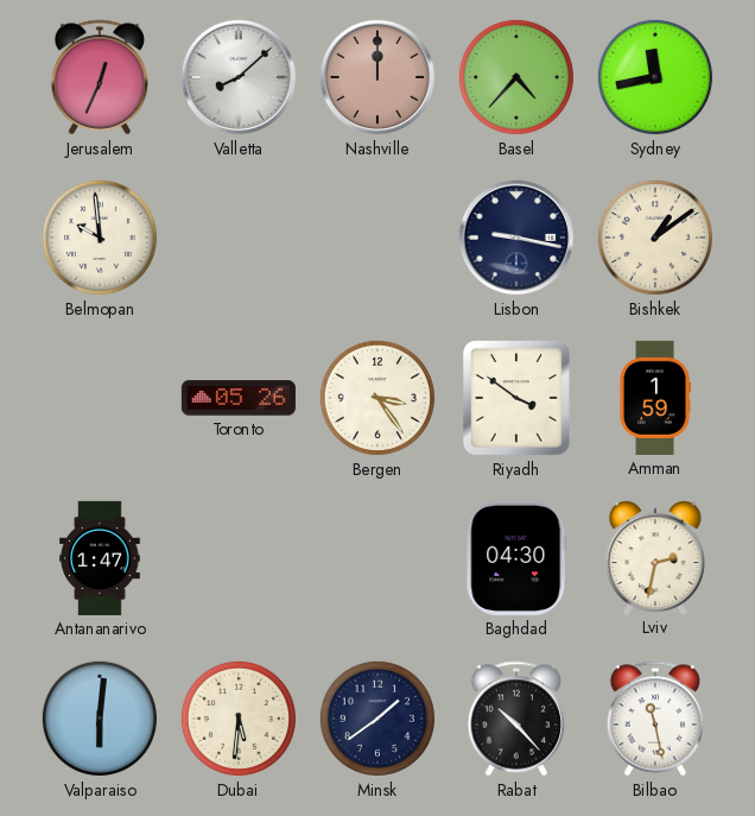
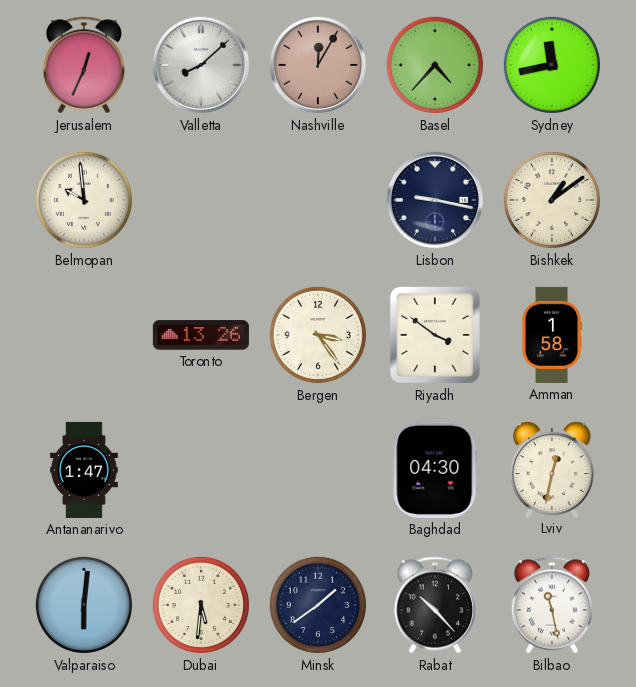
Nashville: 12:00 -> 12:05
Toronto: 05:26 -> 13:26
Amman: 1:59 -> 1:58
Lviv: 2:32 -> 12:32
